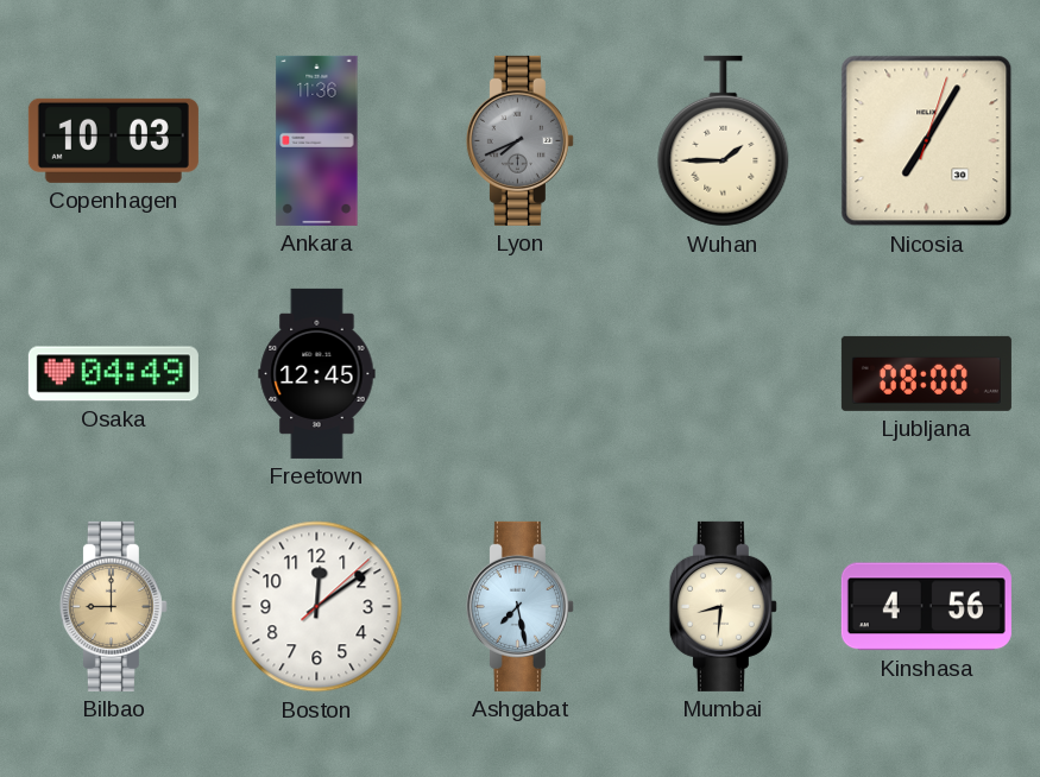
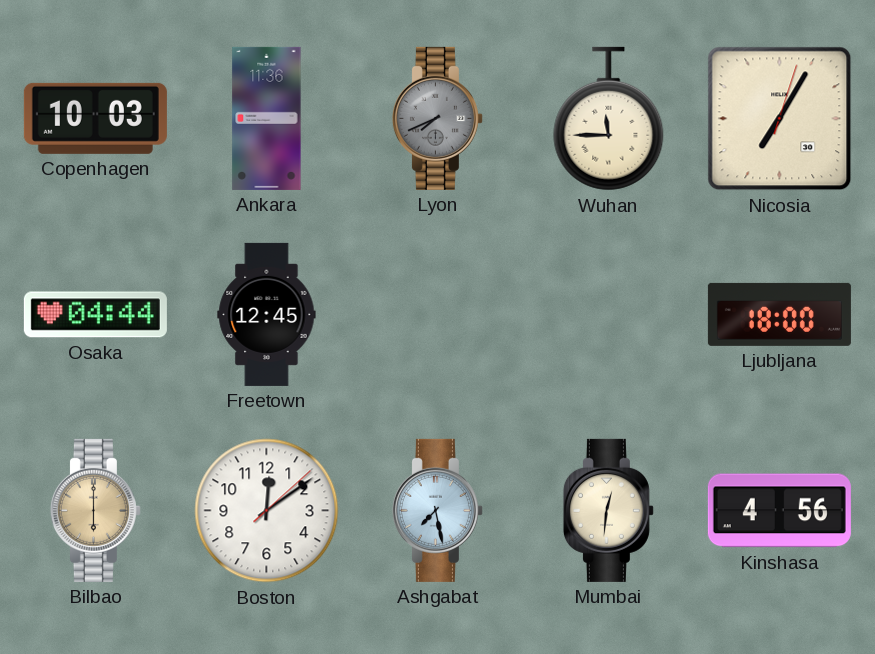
Wuhan: 1:45 -> 11:45
Osaka: 04:49 -> 04:44
Ljubljana: 08:00 -> 18:00
Bilbao: 9:00 -> 6:00
Mumbai: 8:31 -> 12:31
